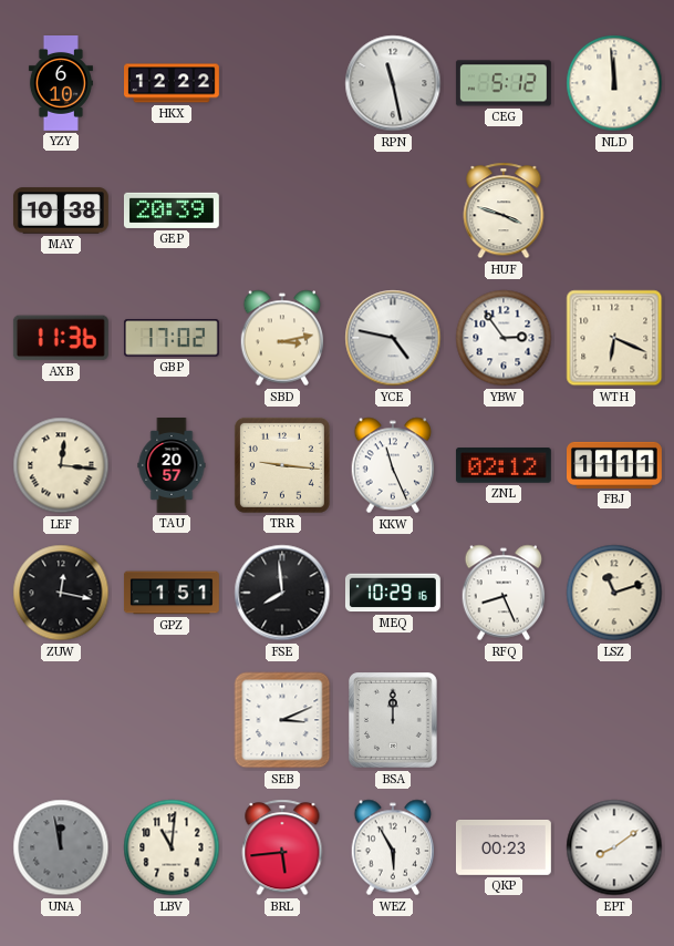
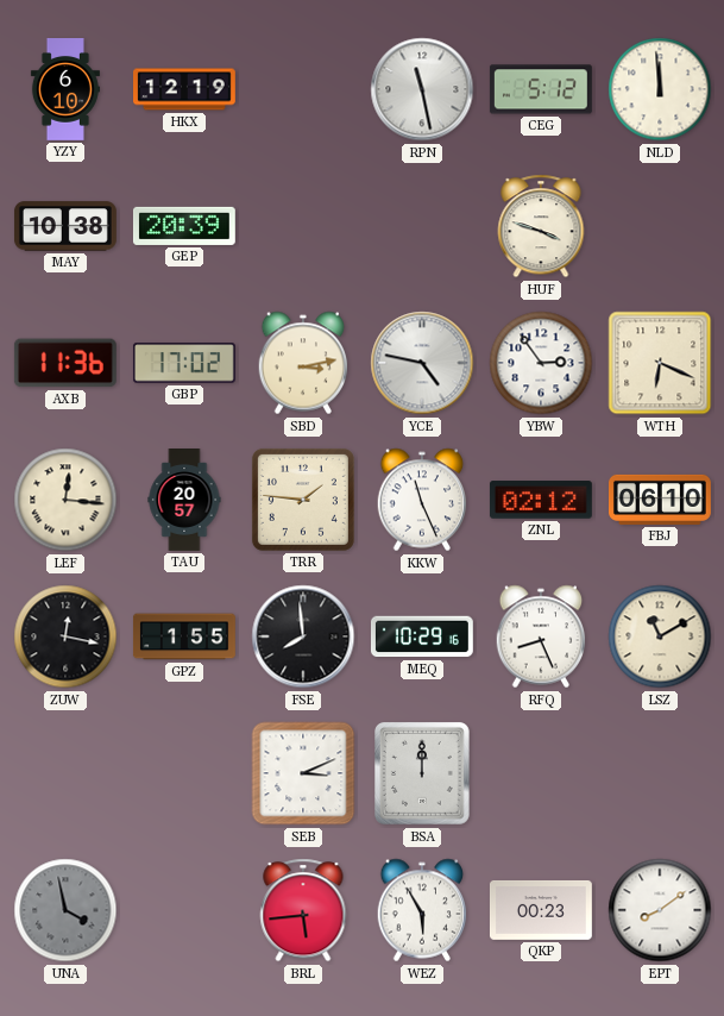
HKX: 12:22 -> 12:19
TRR: 9:16 -> 1:46
FBJ: 11:11 -> 06:10
GPZ: 1:51 -> 1:55
LSZ: 11:12 -> 11:10
UNA: 11:58 -> 3:58
LBV: 11:01 -> none
